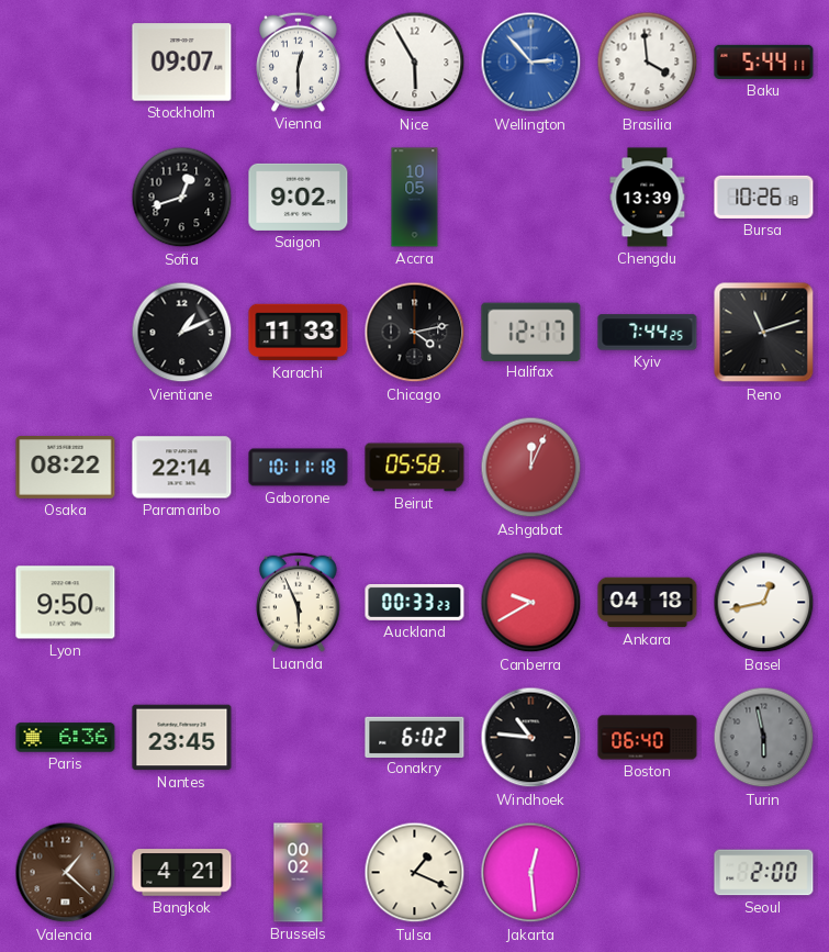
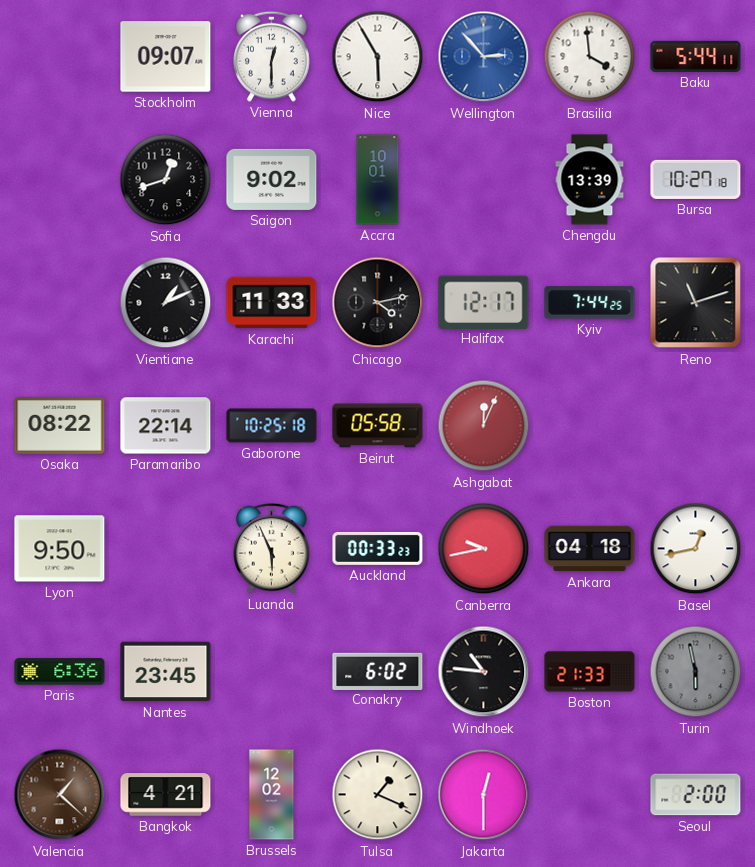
Accra: 10:05 -> 10:01
Bursa: 10:26 -> 10:27
Gaborone: 10:11 -> 10:25
Canberra: 9:40 -> 9:43
Boston: 06:40 -> 21:33
Brussels: 00:02 -> 12:02
Jakarta: 12:29 -> 12:30
